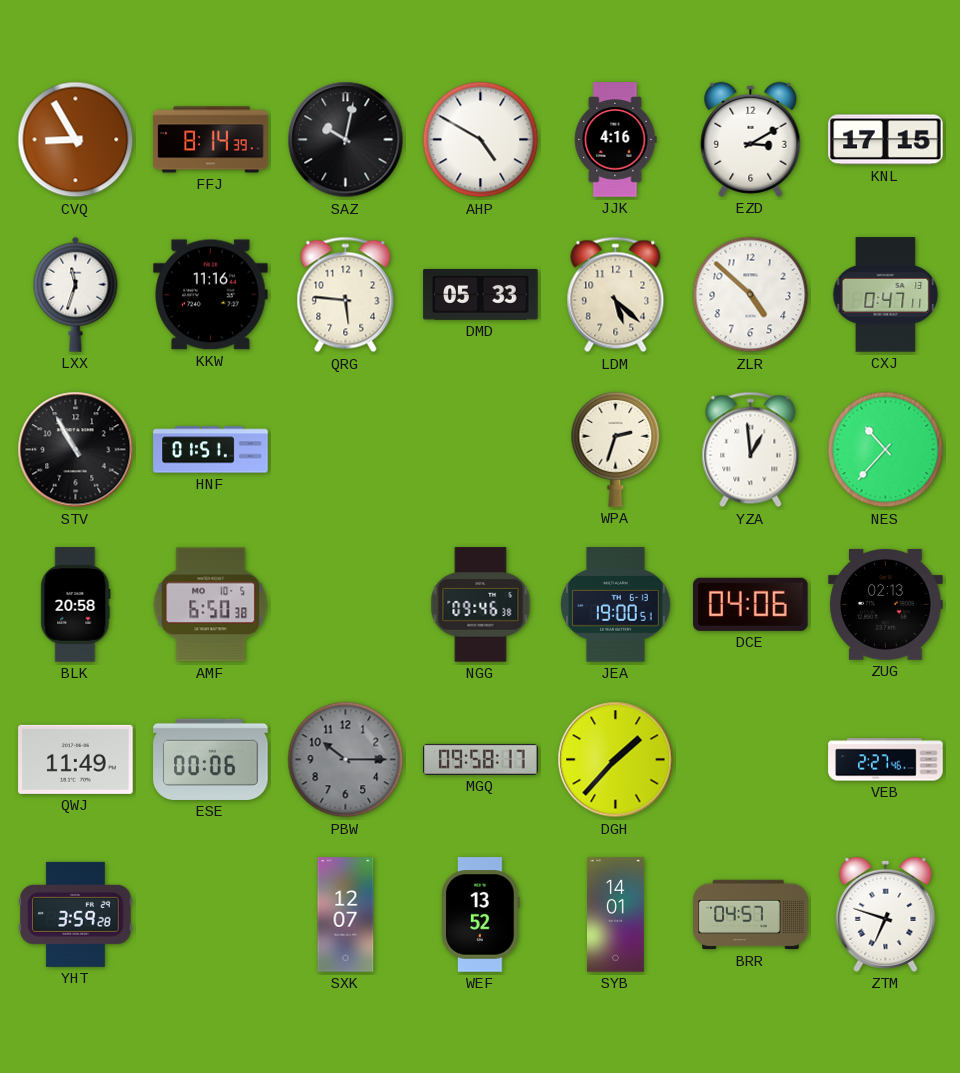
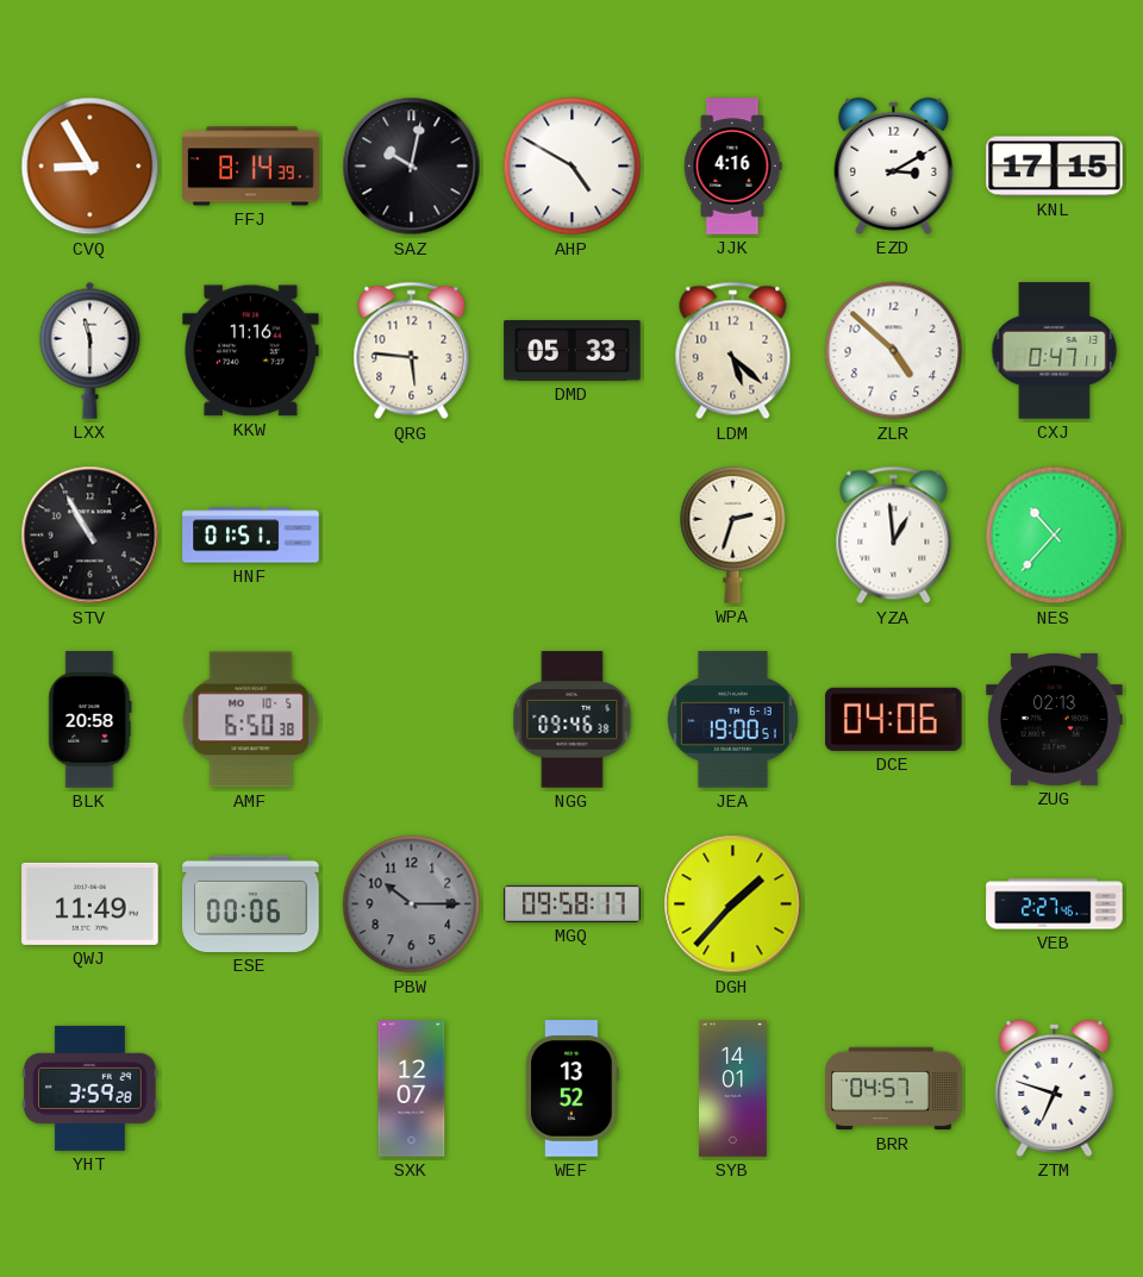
LXX: 11:33 -> 11:30
